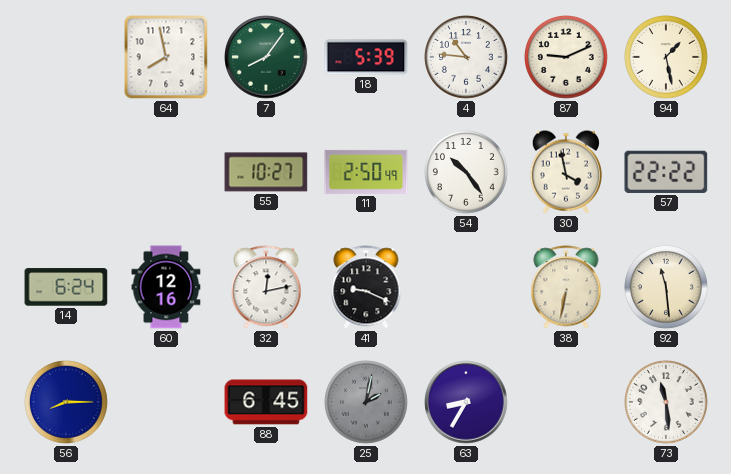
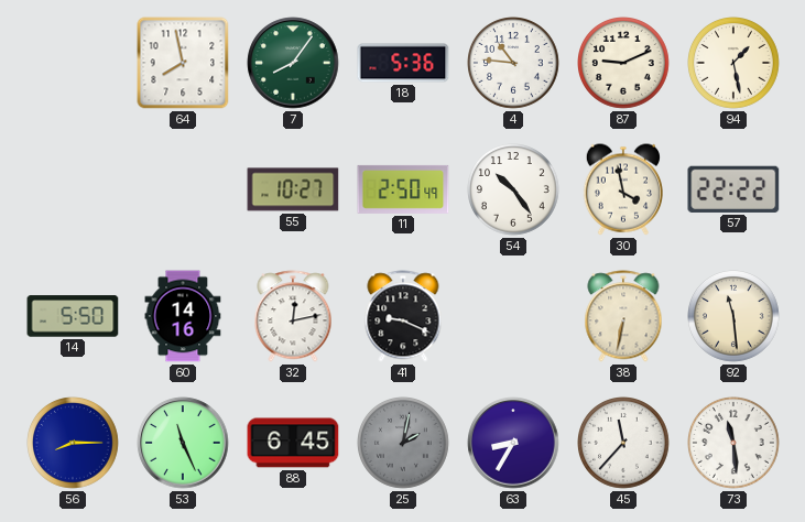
18: 5:39 -> 5:36
14: 6:24 -> 5:50
60: 12:16 -> 14:16
53: none -> 11:26
45: none -> 11:37
